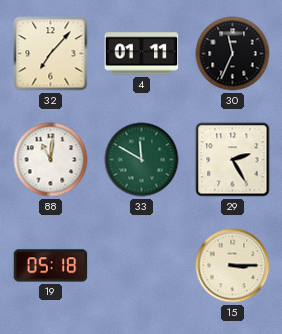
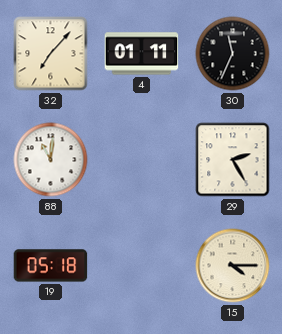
33: 11:50 -> none
15: 3:15 -> 4:15
